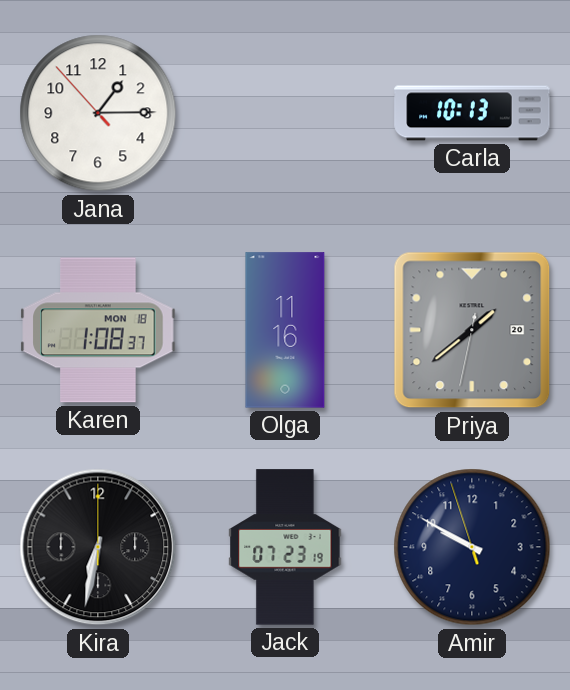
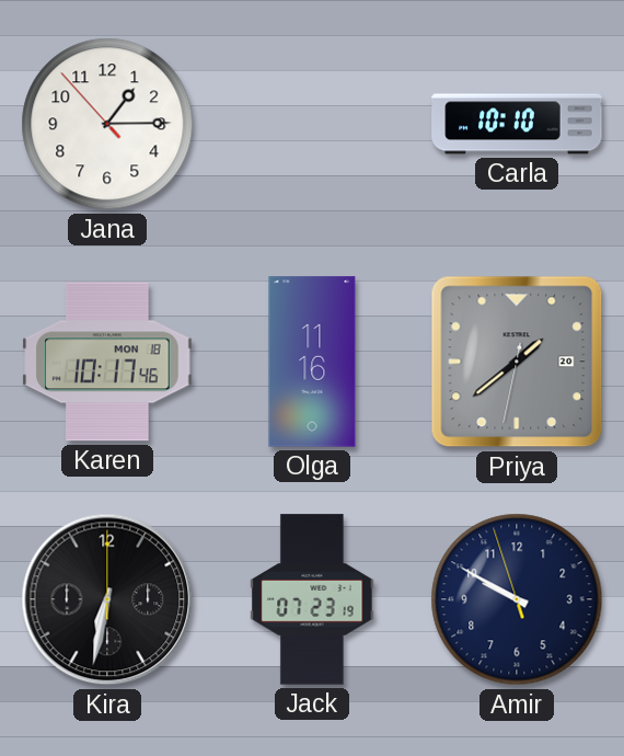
Carla: 10:13 -> 10:10
Karen: 1:08 -> 10:17
